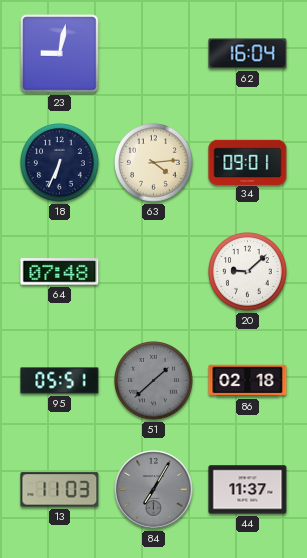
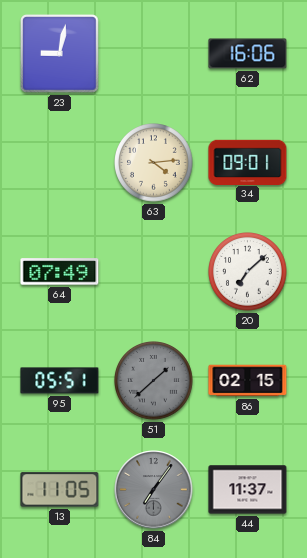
62: 16:04 -> 16:06
18: 6:34 -> none
64: 07:48 -> 07:49
20: 9:08 -> 7:08
86: 02:18 -> 02:15
13: 11:03 -> 11:05
84: 7:05 -> 7:06
